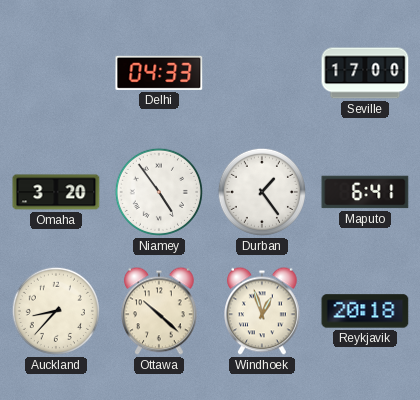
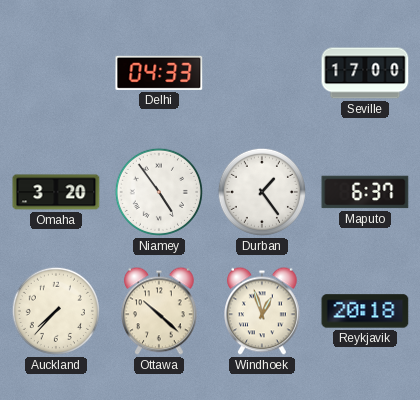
Maputo: 6:41 -> 6:37
Auckland: 8:37 -> 7:37
